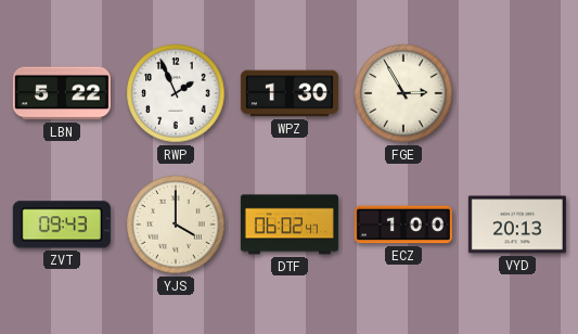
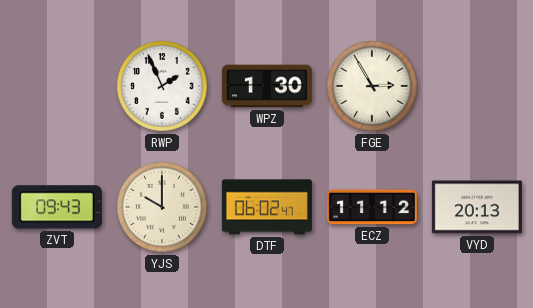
LBN: 5:22 -> none
YJS: 4:00 -> 10:00
ECZ: 1:00 -> 11:12
